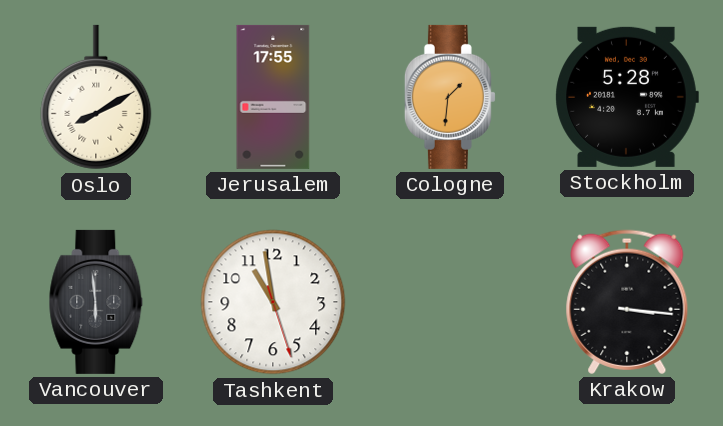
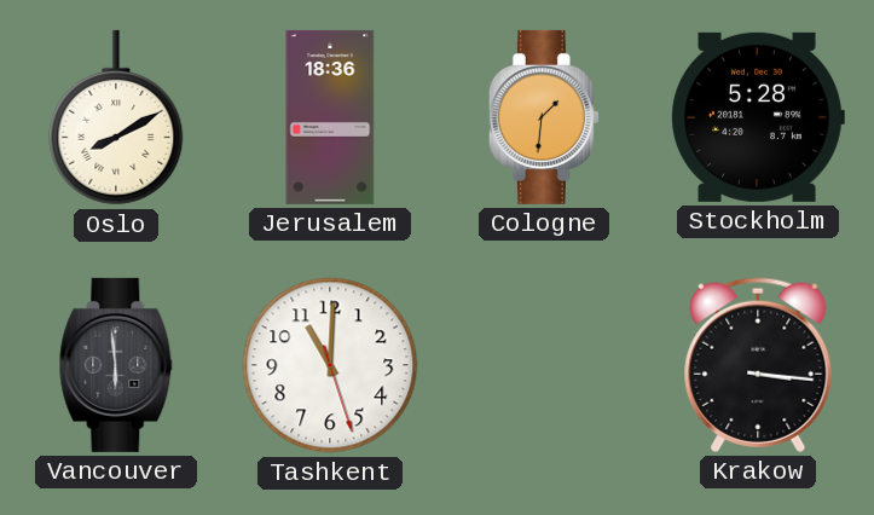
Jerusalem: 17:55 -> 18:36
Tashkent: 10:58 -> 11:00
